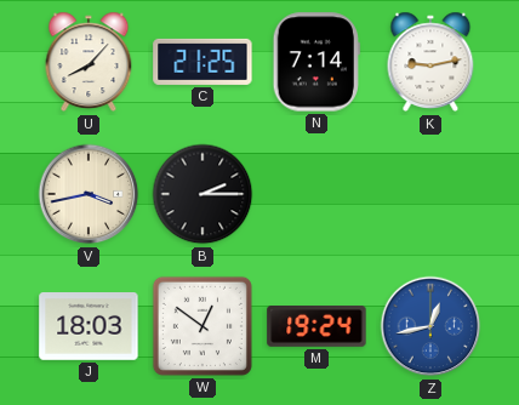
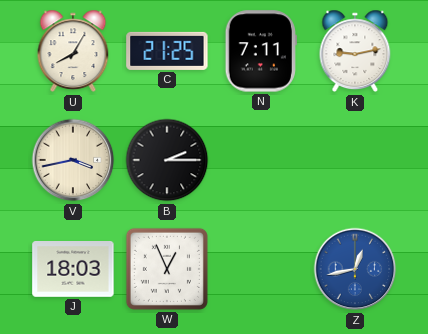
U: 8:07 -> 8:05
N: 7:14 -> 7:11
W: 12:51 -> 12:56
M: 19:24 -> none
